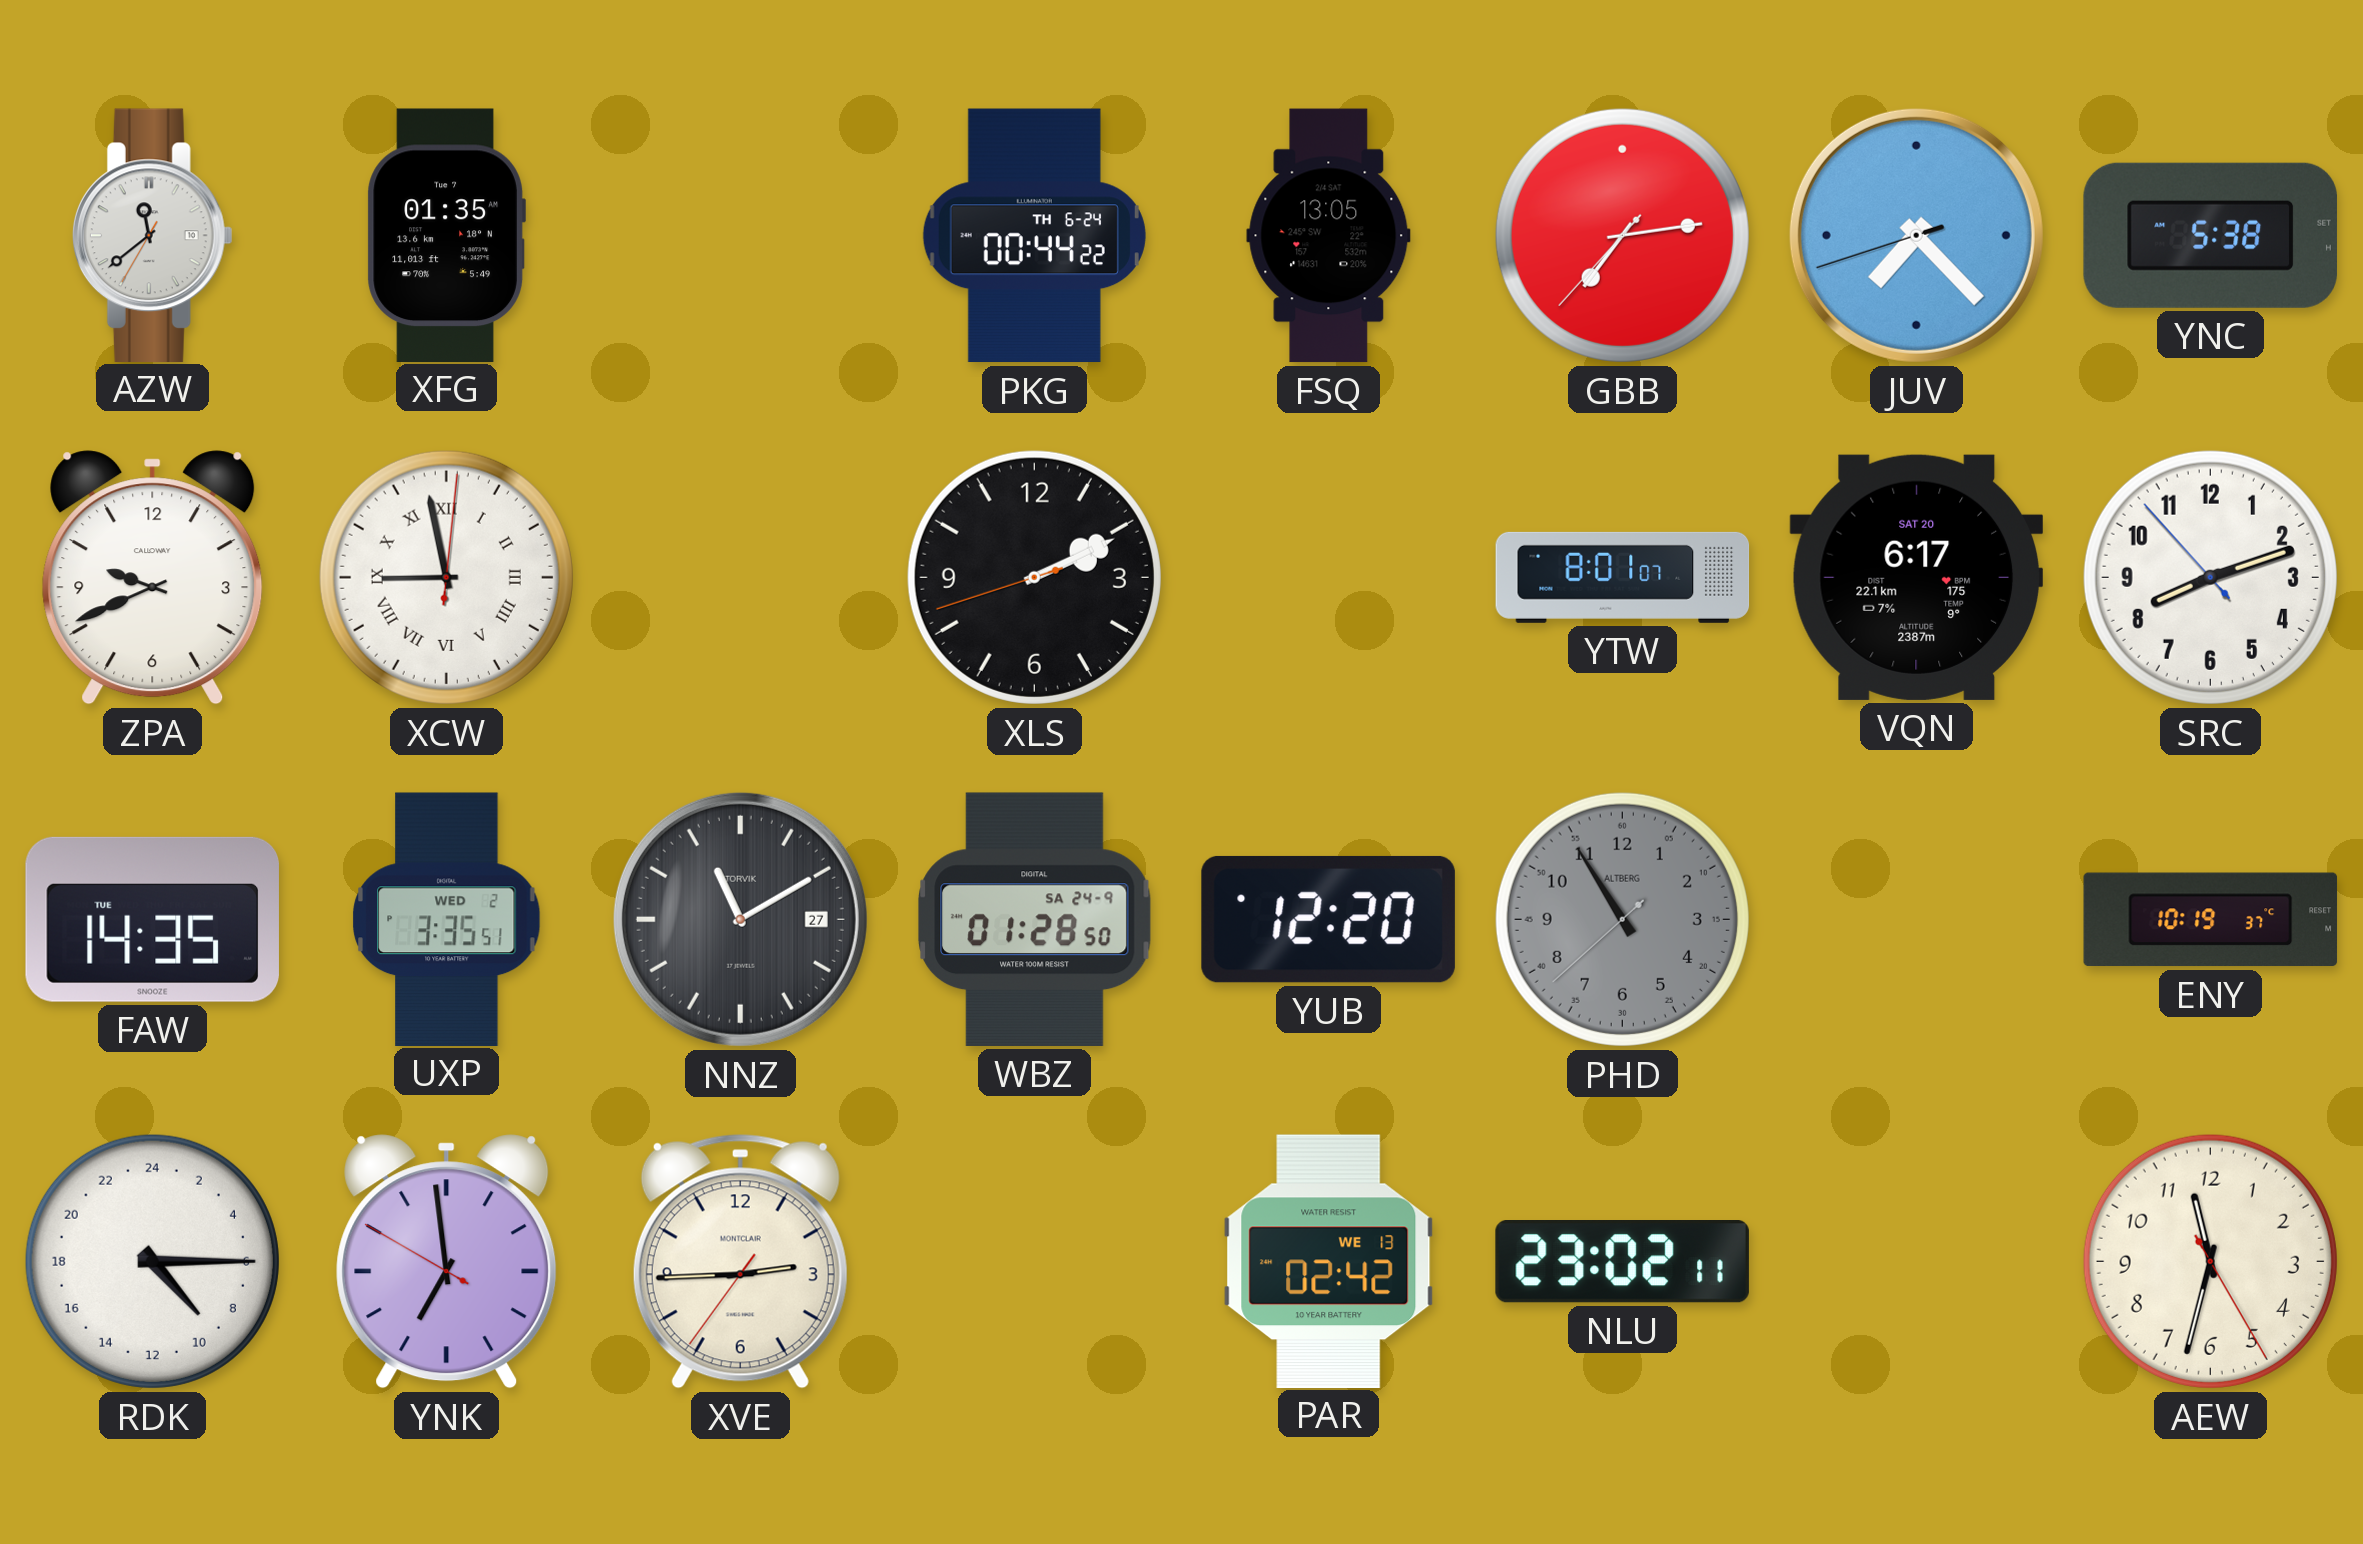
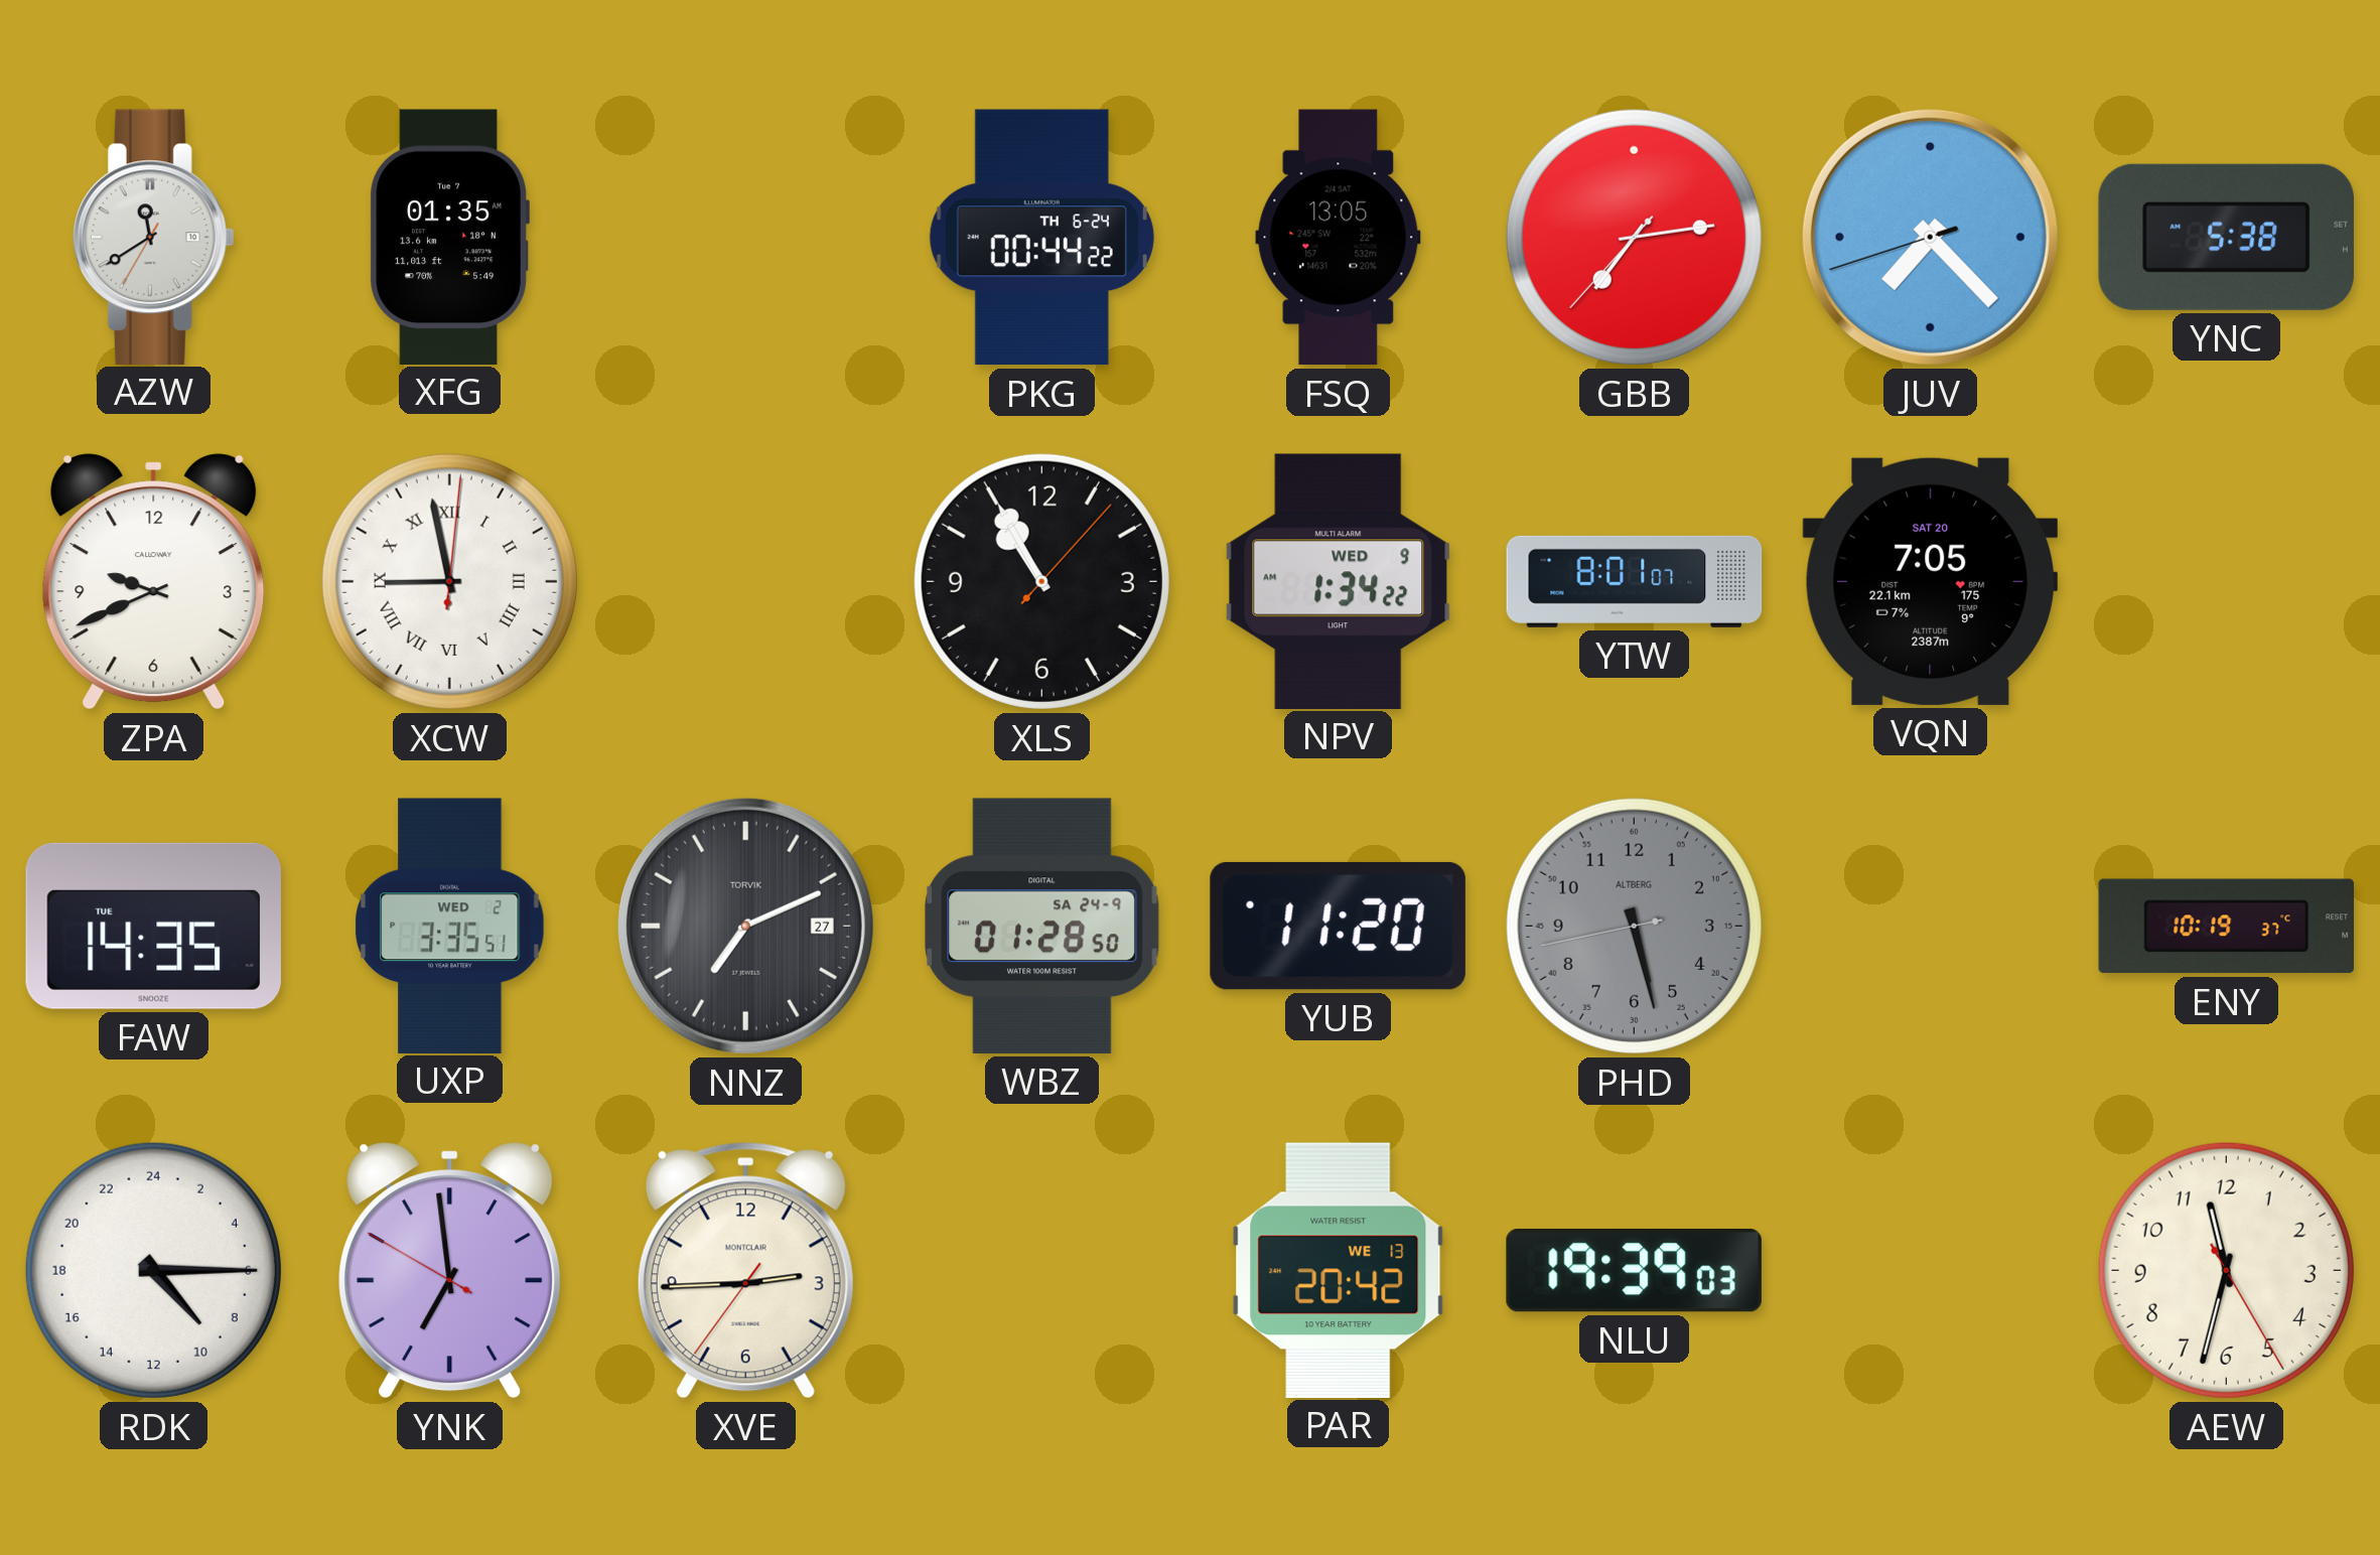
AZW: 11:38 -> 11:39
XLS: 2:10 -> 10:55
NPV: none -> 1:34
VQN: 6:17 -> 7:05
SRC: 8:11 -> none
NNZ: 11:10 -> 7:11
YUB: 12:20 -> 11:20
PHD: 10:54 -> 5:27
PAR: 02:42 -> 20:42
NLU: 23:02 -> 19:39
